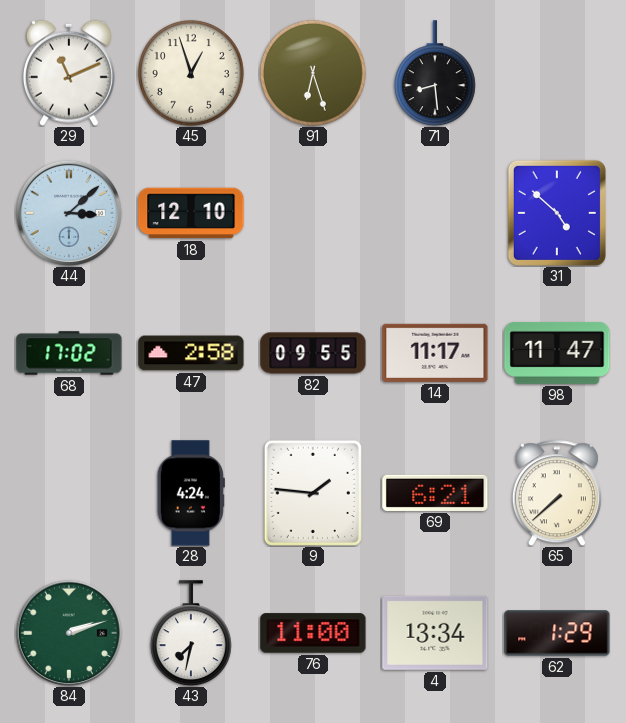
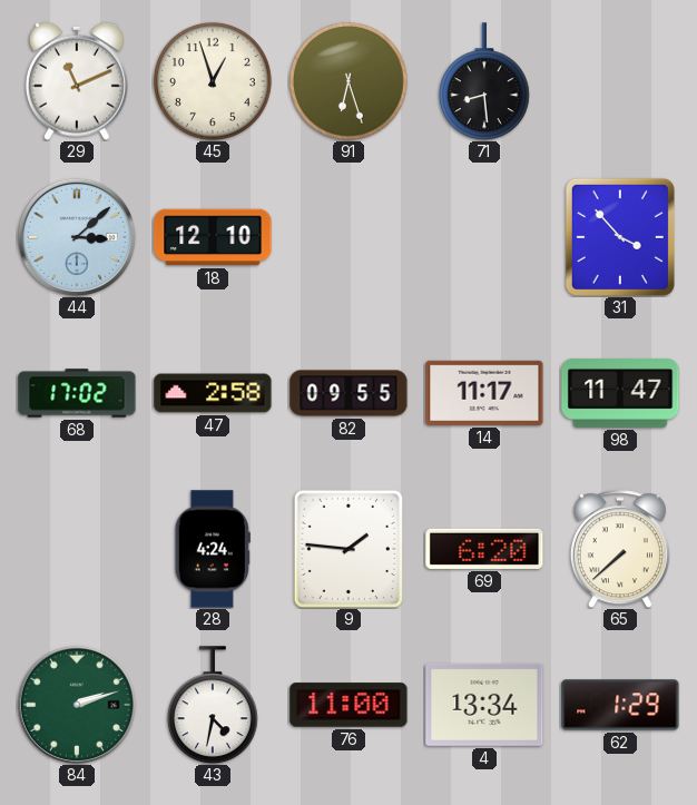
31: 4:52 -> 3:53
69: 6:21 -> 6:20
43: 7:32 -> 4:32
